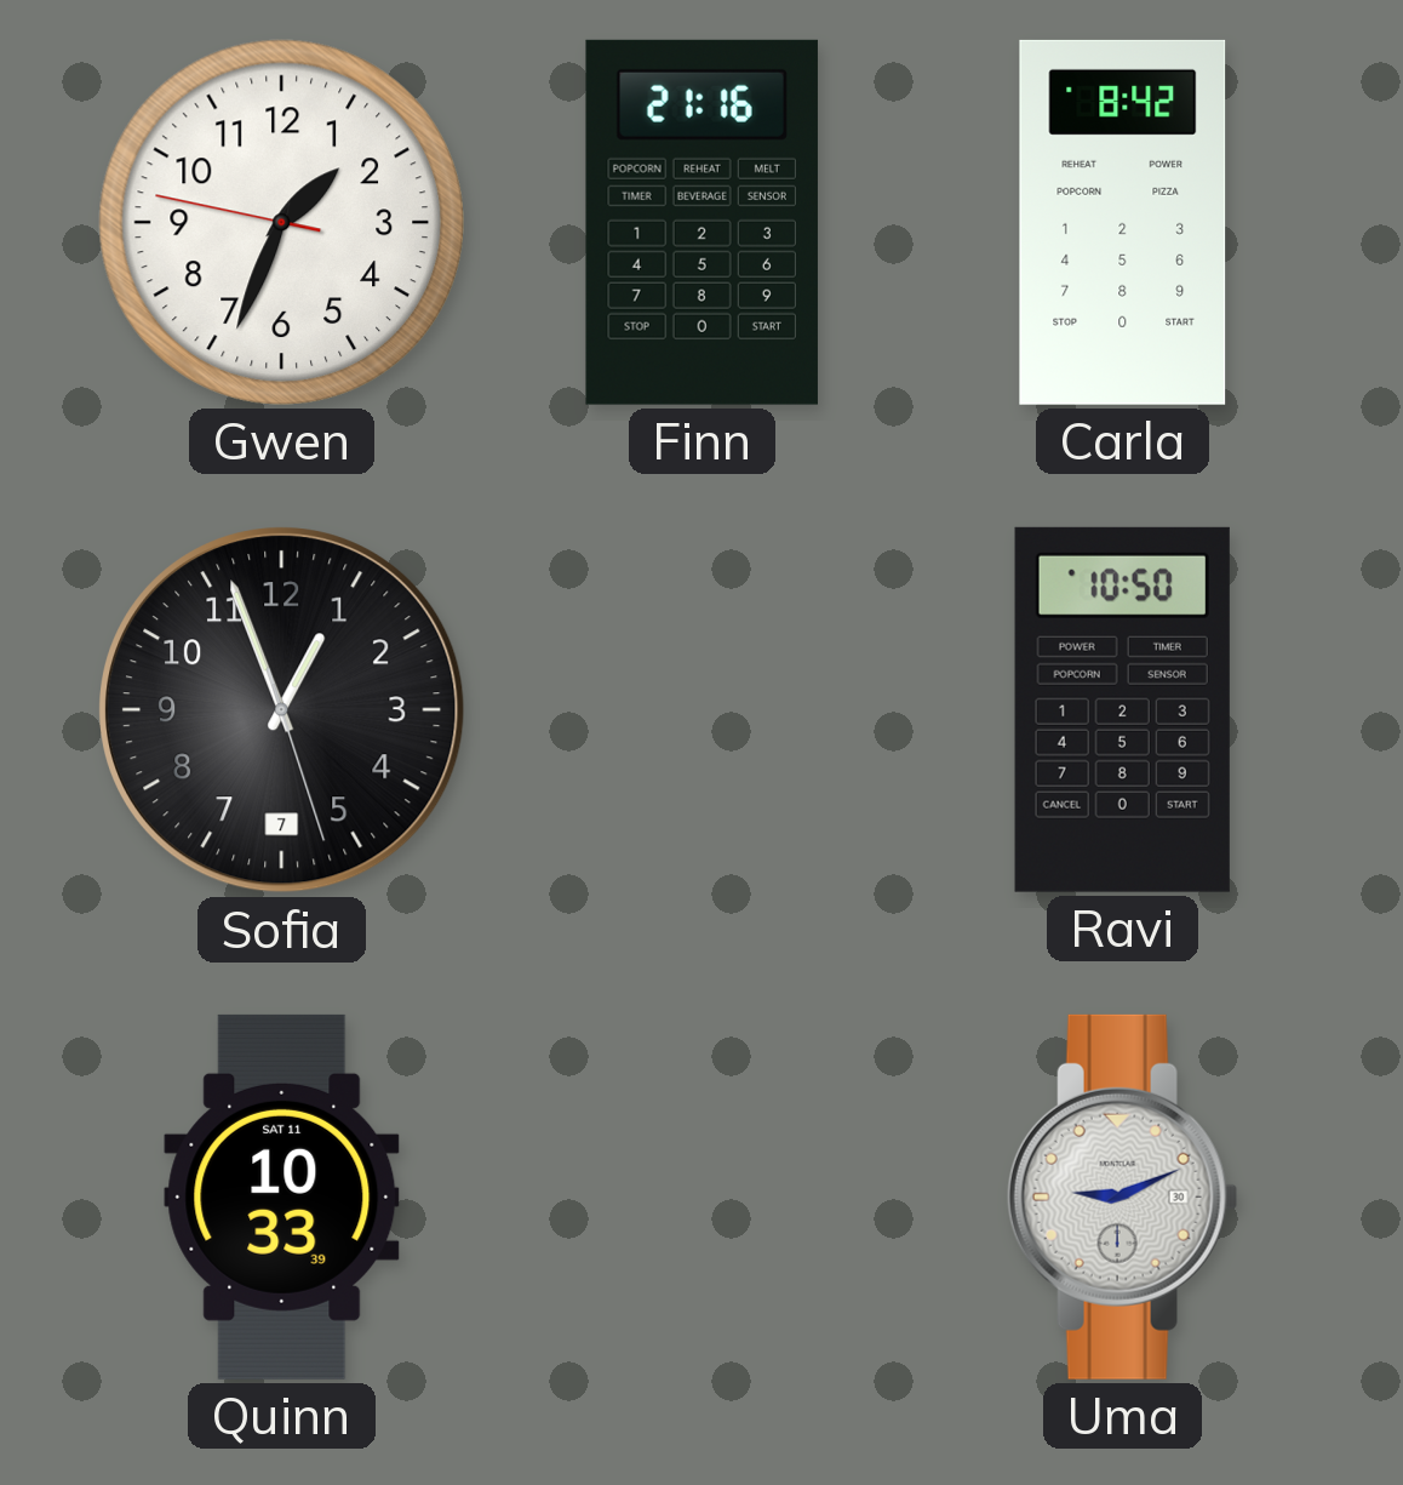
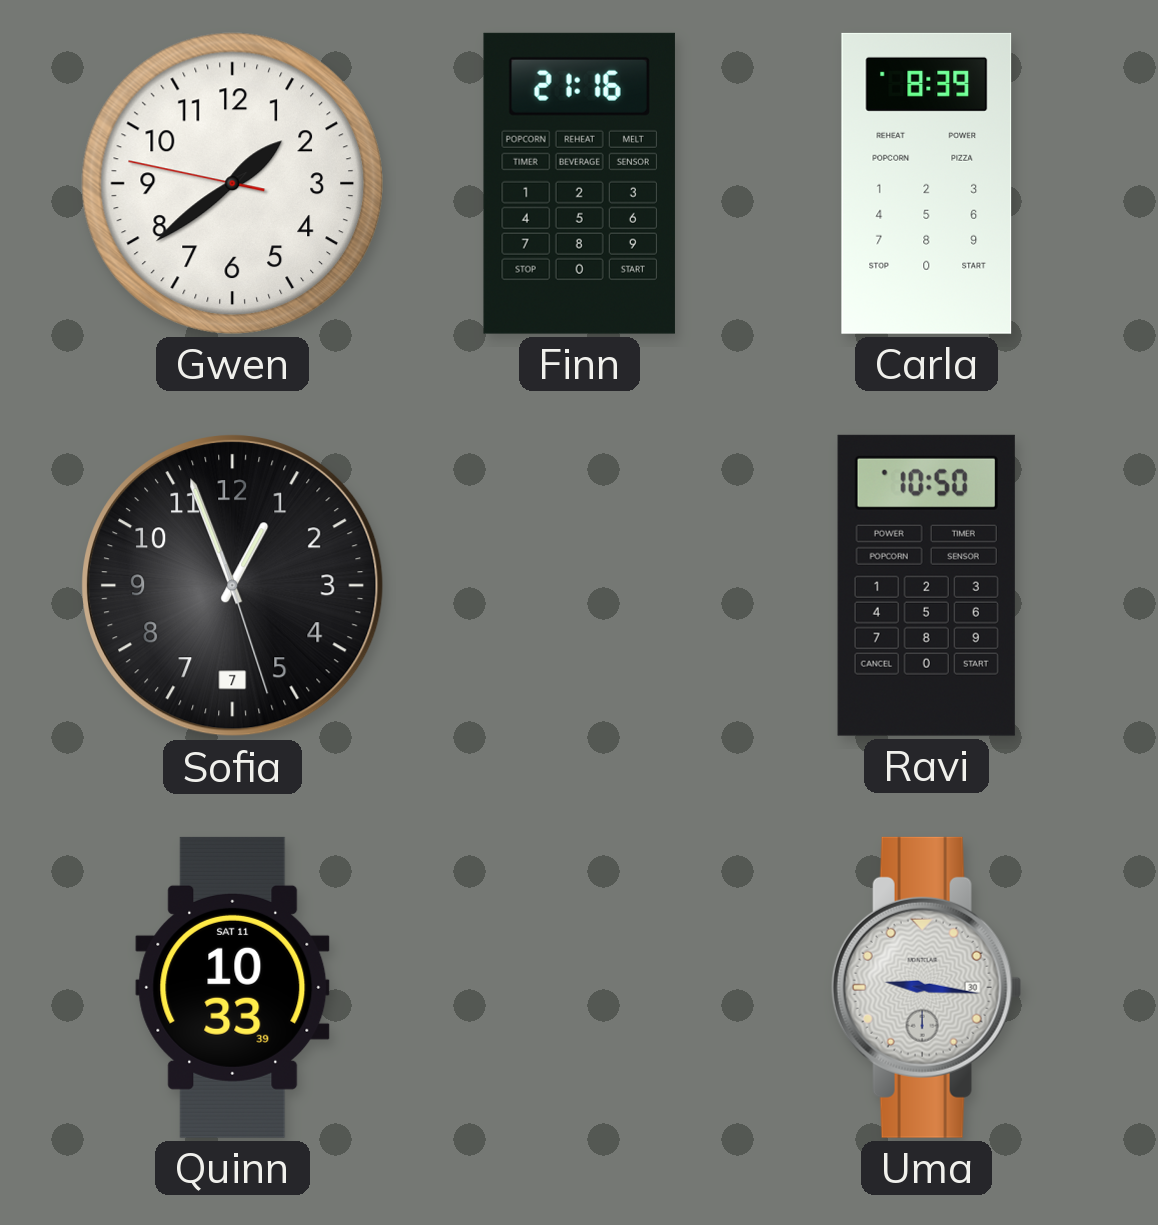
Gwen: 1:33 -> 1:38
Carla: 8:42 -> 8:39
Uma: 9:11 -> 9:16
